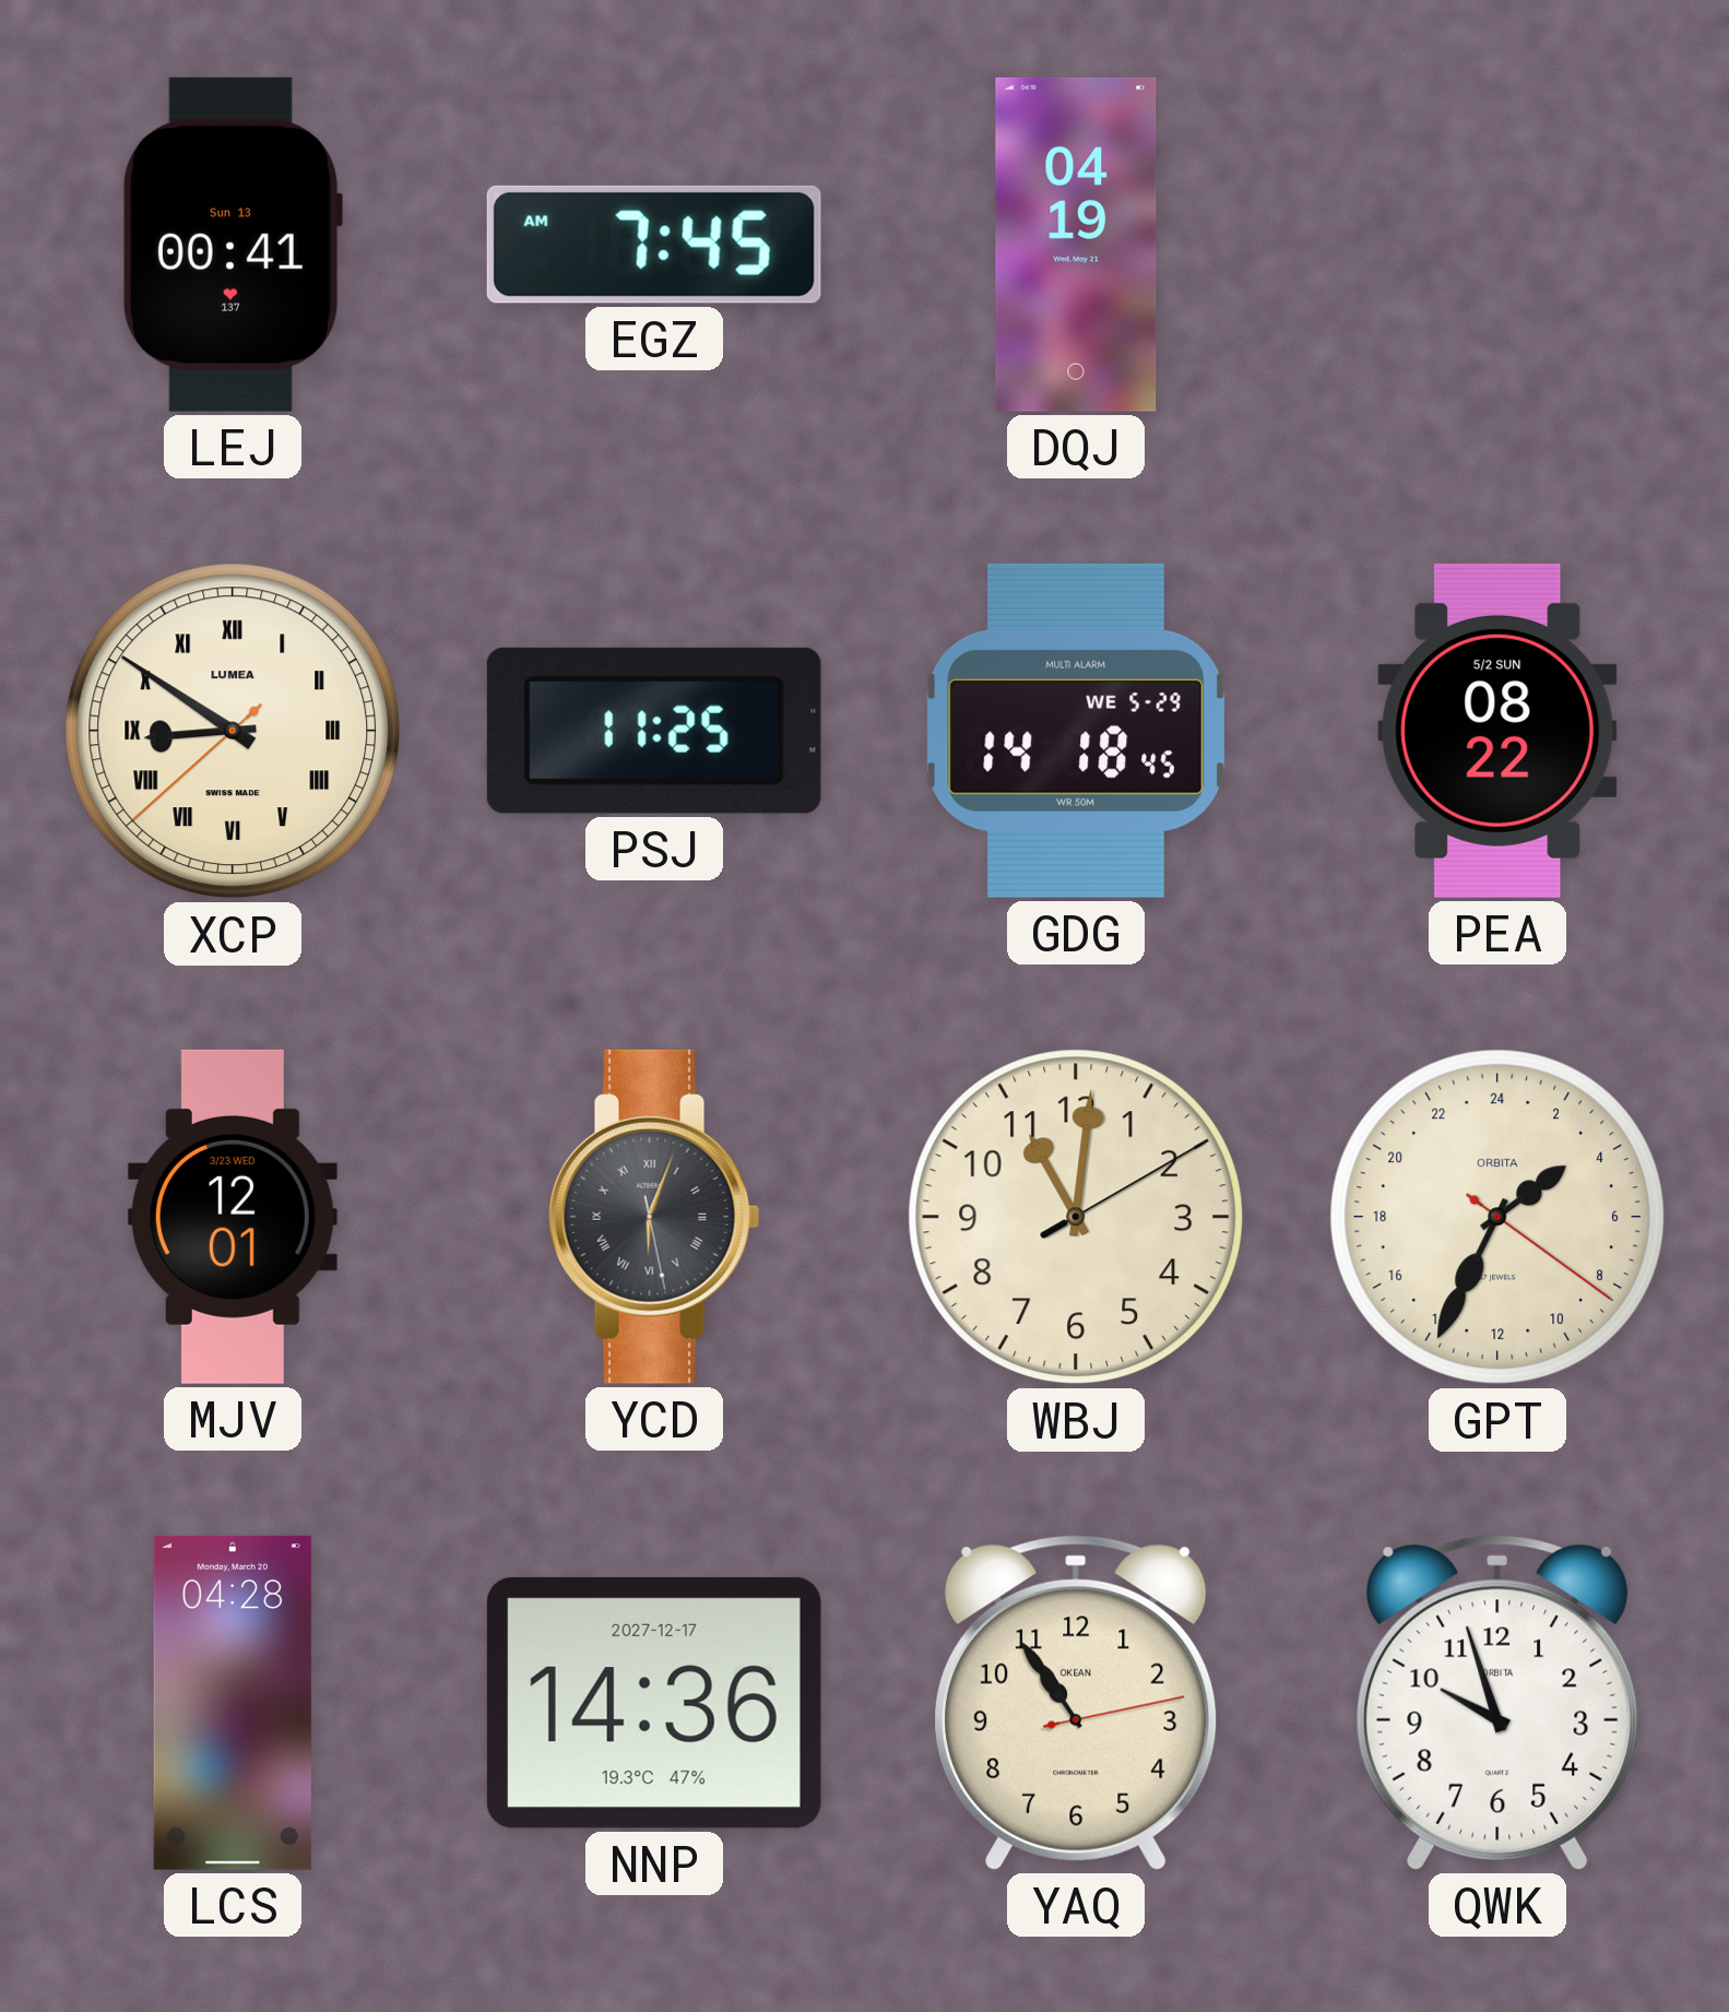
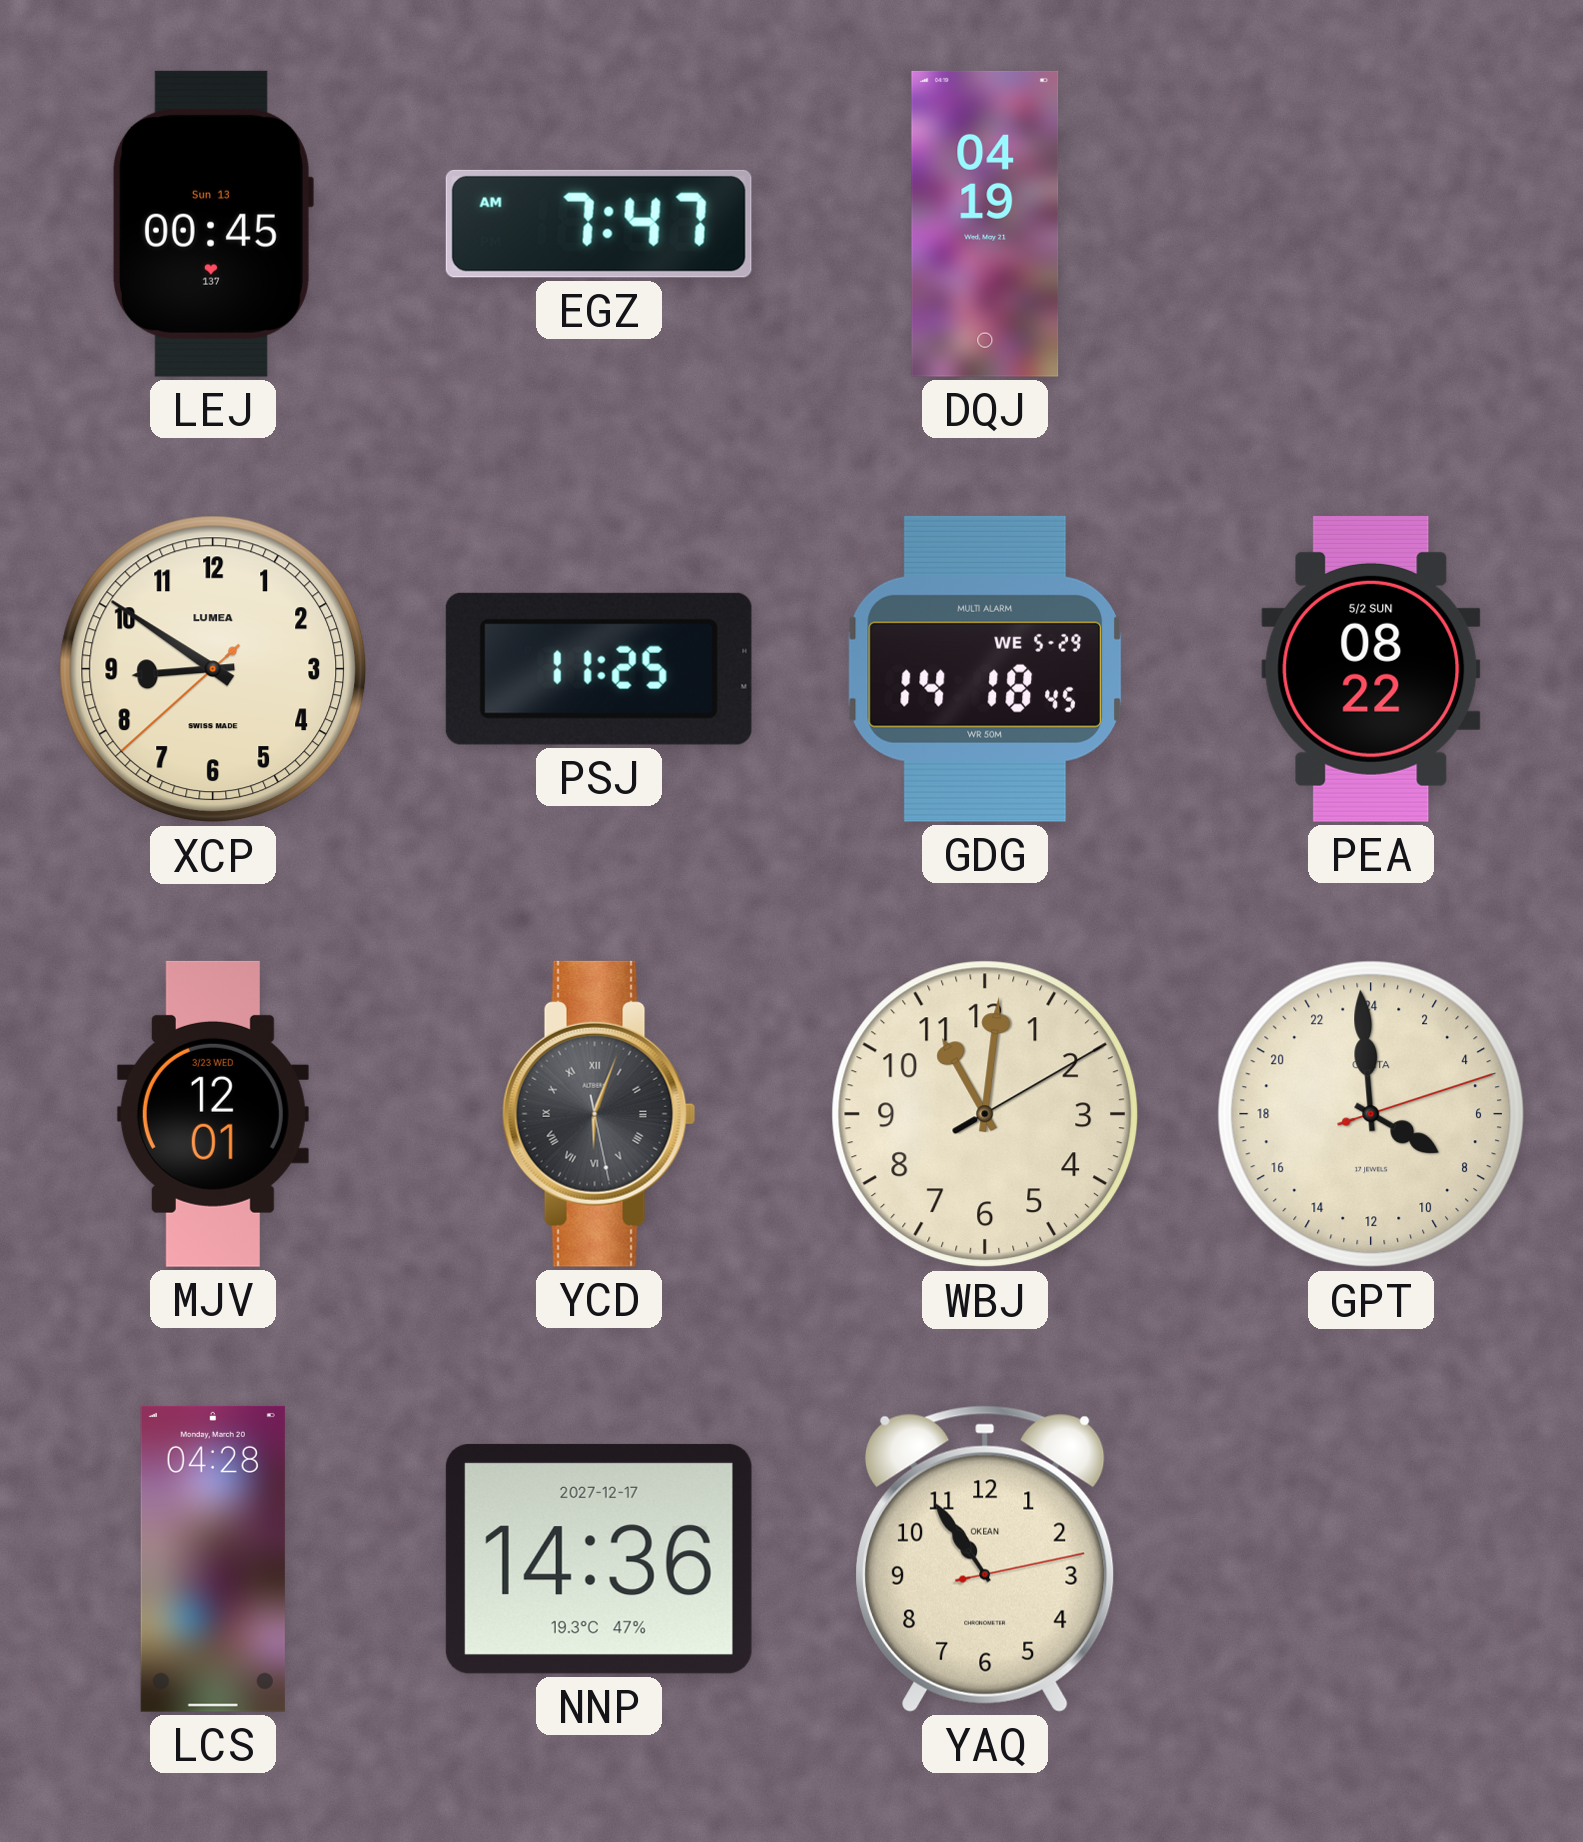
LEJ: 00:41 -> 00:45
EGZ: 7:45 -> 7:47
XCP numerals: Roman -> Arabic
GPT: 3:34 -> 7:59
QWK: 9:57 -> none
